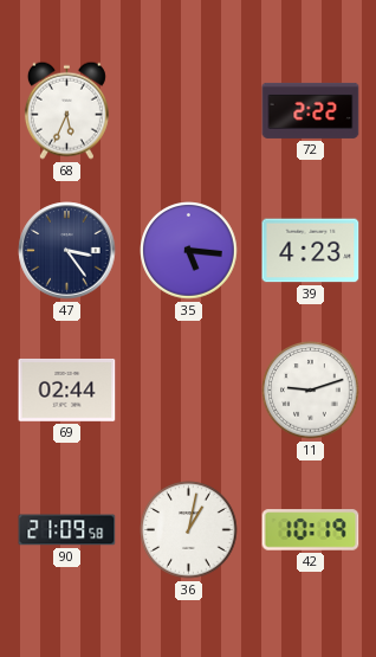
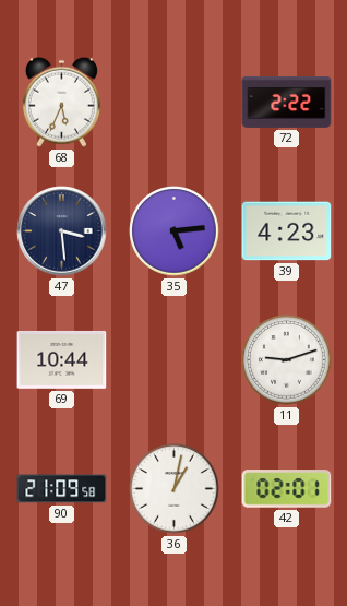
47: 3:24 -> 3:29
35: 5:16 -> 5:14
69: 02:44 -> 10:44
42: 10:19 -> 02:01
